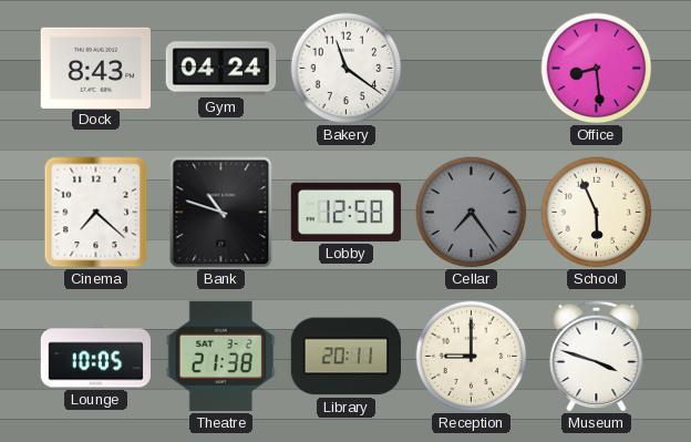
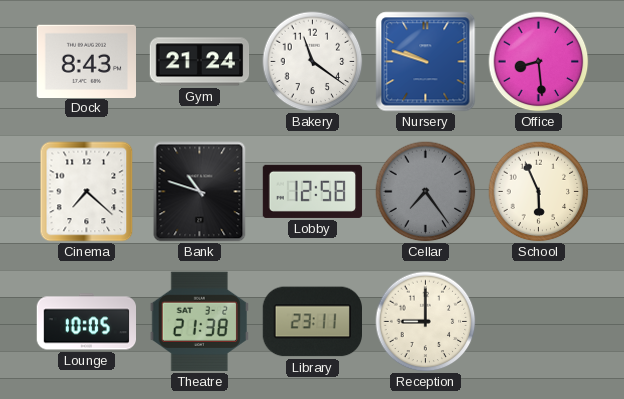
Gym: 04:24 -> 21:24
Nursery: none -> 9:48
Library: 20:11 -> 23:11
Museum: 3:48 -> none
